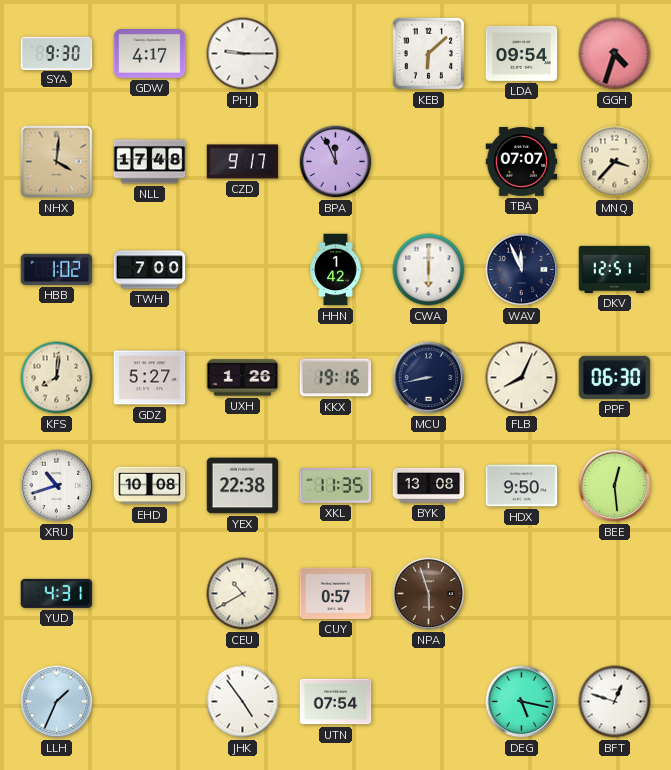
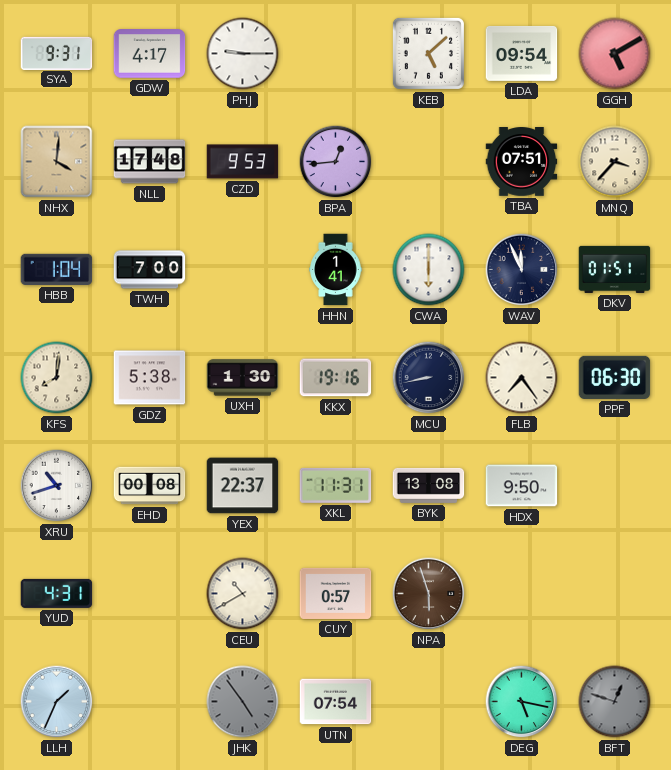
SYA: 9:30 -> 9:31
KEB: 6:08 -> 5:08
GGH: 4:33 -> 5:10
CZD: 9:17 -> 9:53
BPA: 11:56 -> 12:44
TBA: 07:07 -> 07:51
HBB: 1:02 -> 1:04
HHN: 1:42 -> 1:41
DKV: 12:51 -> 01:51
GDZ: 5:27 -> 5:38
UXH: 1:26 -> 1:30
FLB: 8:04 -> 7:24
EHD: 10:08 -> 00:08
YEX: 22:38 -> 22:37
XKL: 11:35 -> 11:31
BEE: 12:29 -> none
JHK dial: white -> grey
BFT dial: white -> grey
